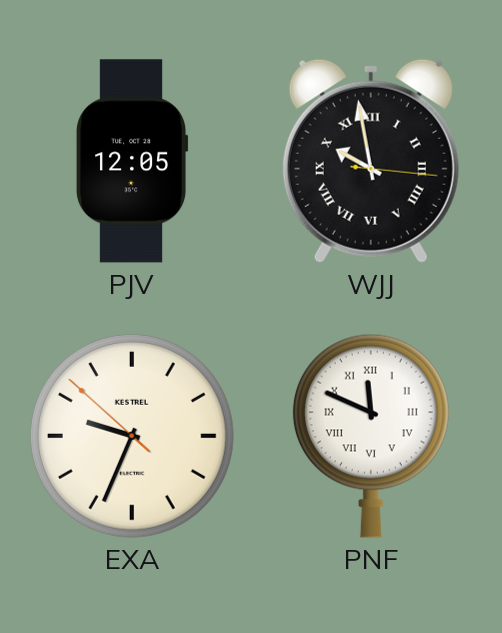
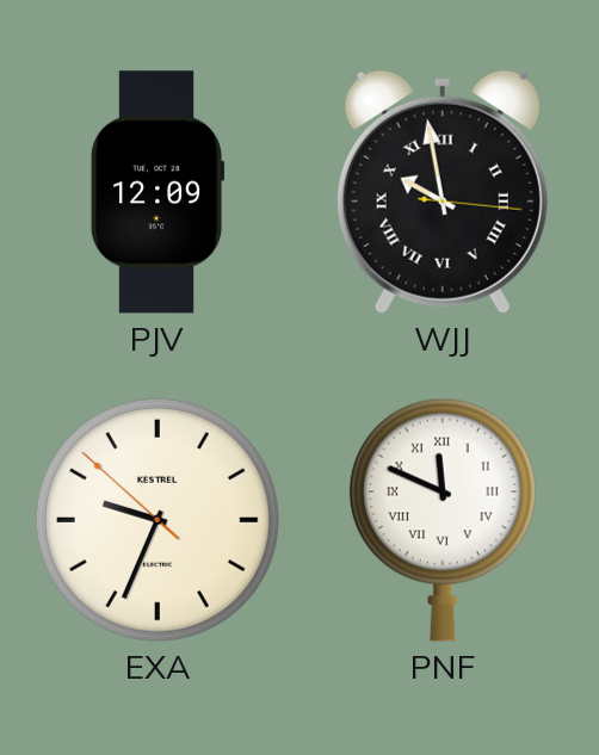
PJV: 12:05 -> 12:09
